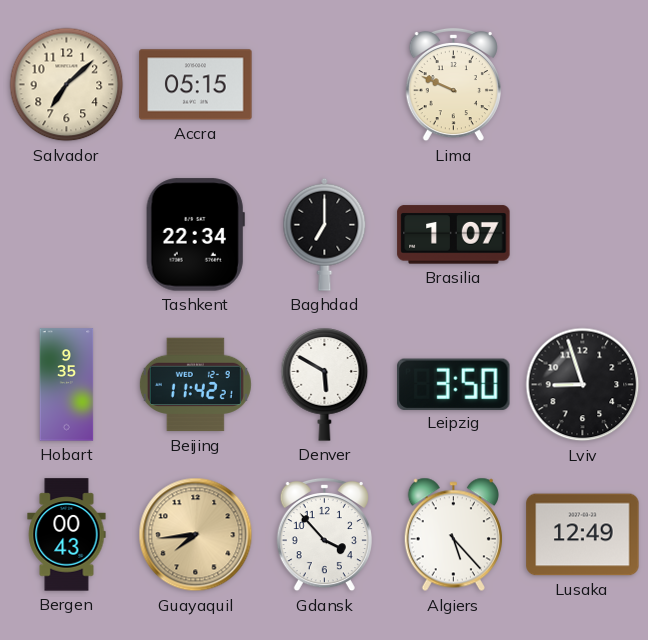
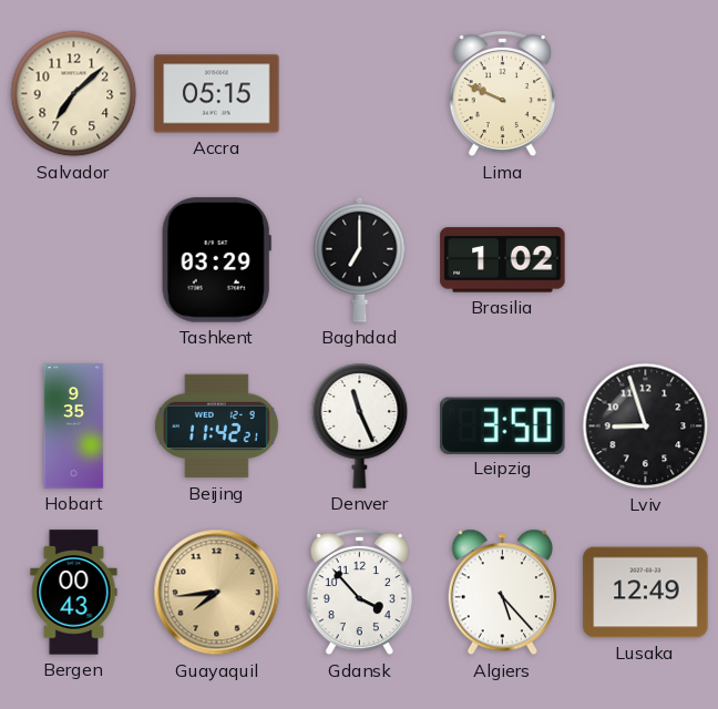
Tashkent: 22:34 -> 03:29
Brasilia: 1:07 -> 1:02
Denver: 5:50 -> 11:26
